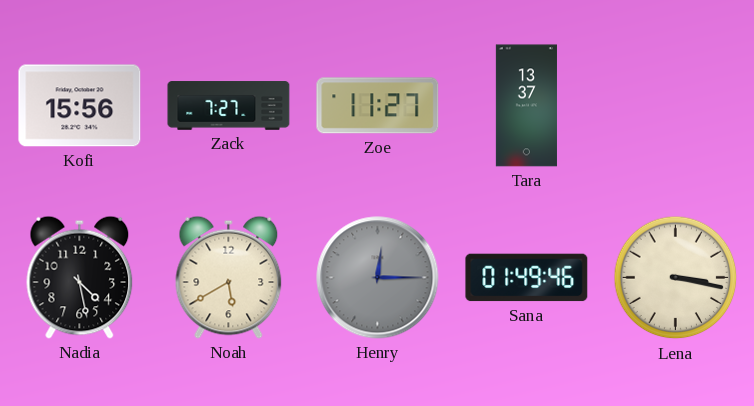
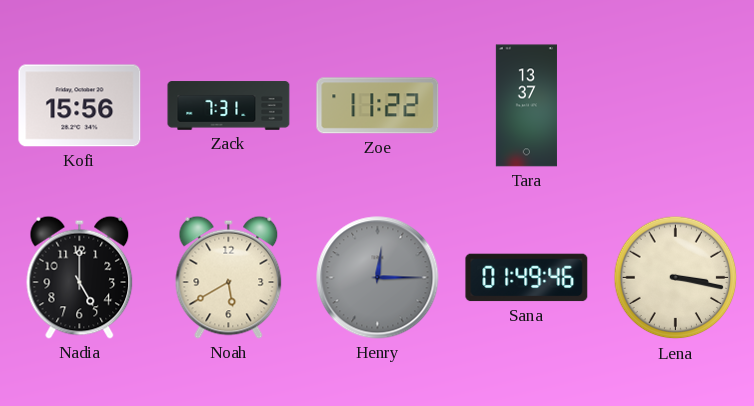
Zack: 7:27 -> 7:31
Zoe: 11:27 -> 11:22
Nadia: 4:28 -> 5:00
